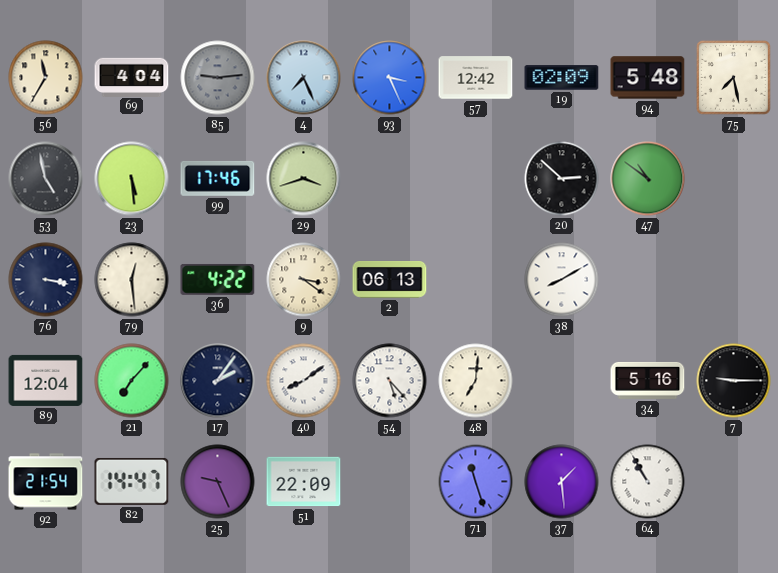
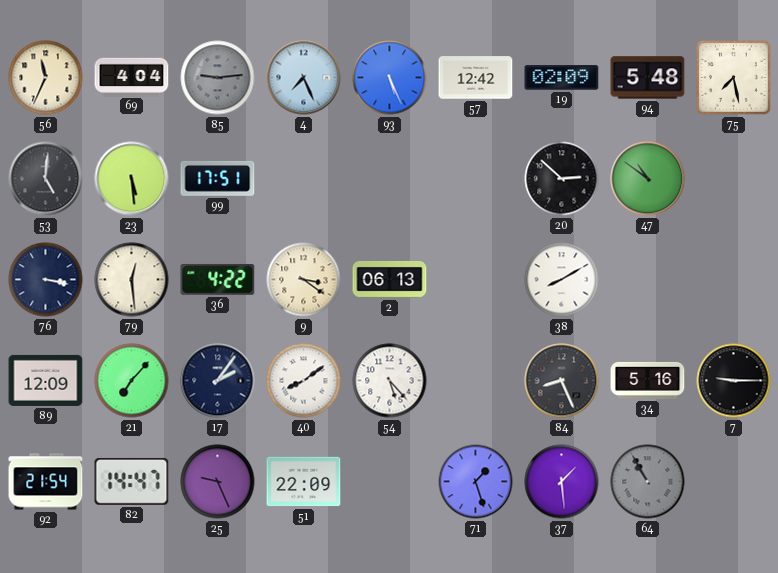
56: 11:35 -> 11:34
93: 3:26 -> 5:26
53: 4:58 -> 5:01
99: 17:46 -> 17:51
29: 3:42 -> none
89: 12:04 -> 12:09
48: 7:01 -> none
84: none -> 8:26
71: 11:27 -> 1:27
64 dial: white -> grey
